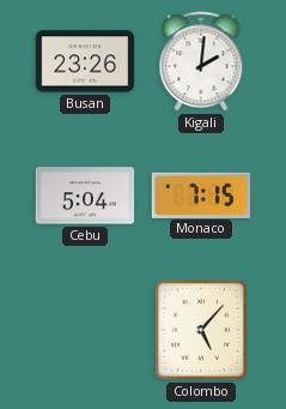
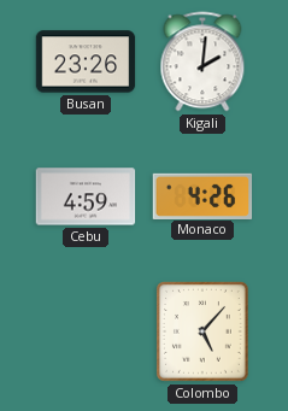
Cebu: 5:04 -> 4:59
Monaco: 7:15 -> 4:26
